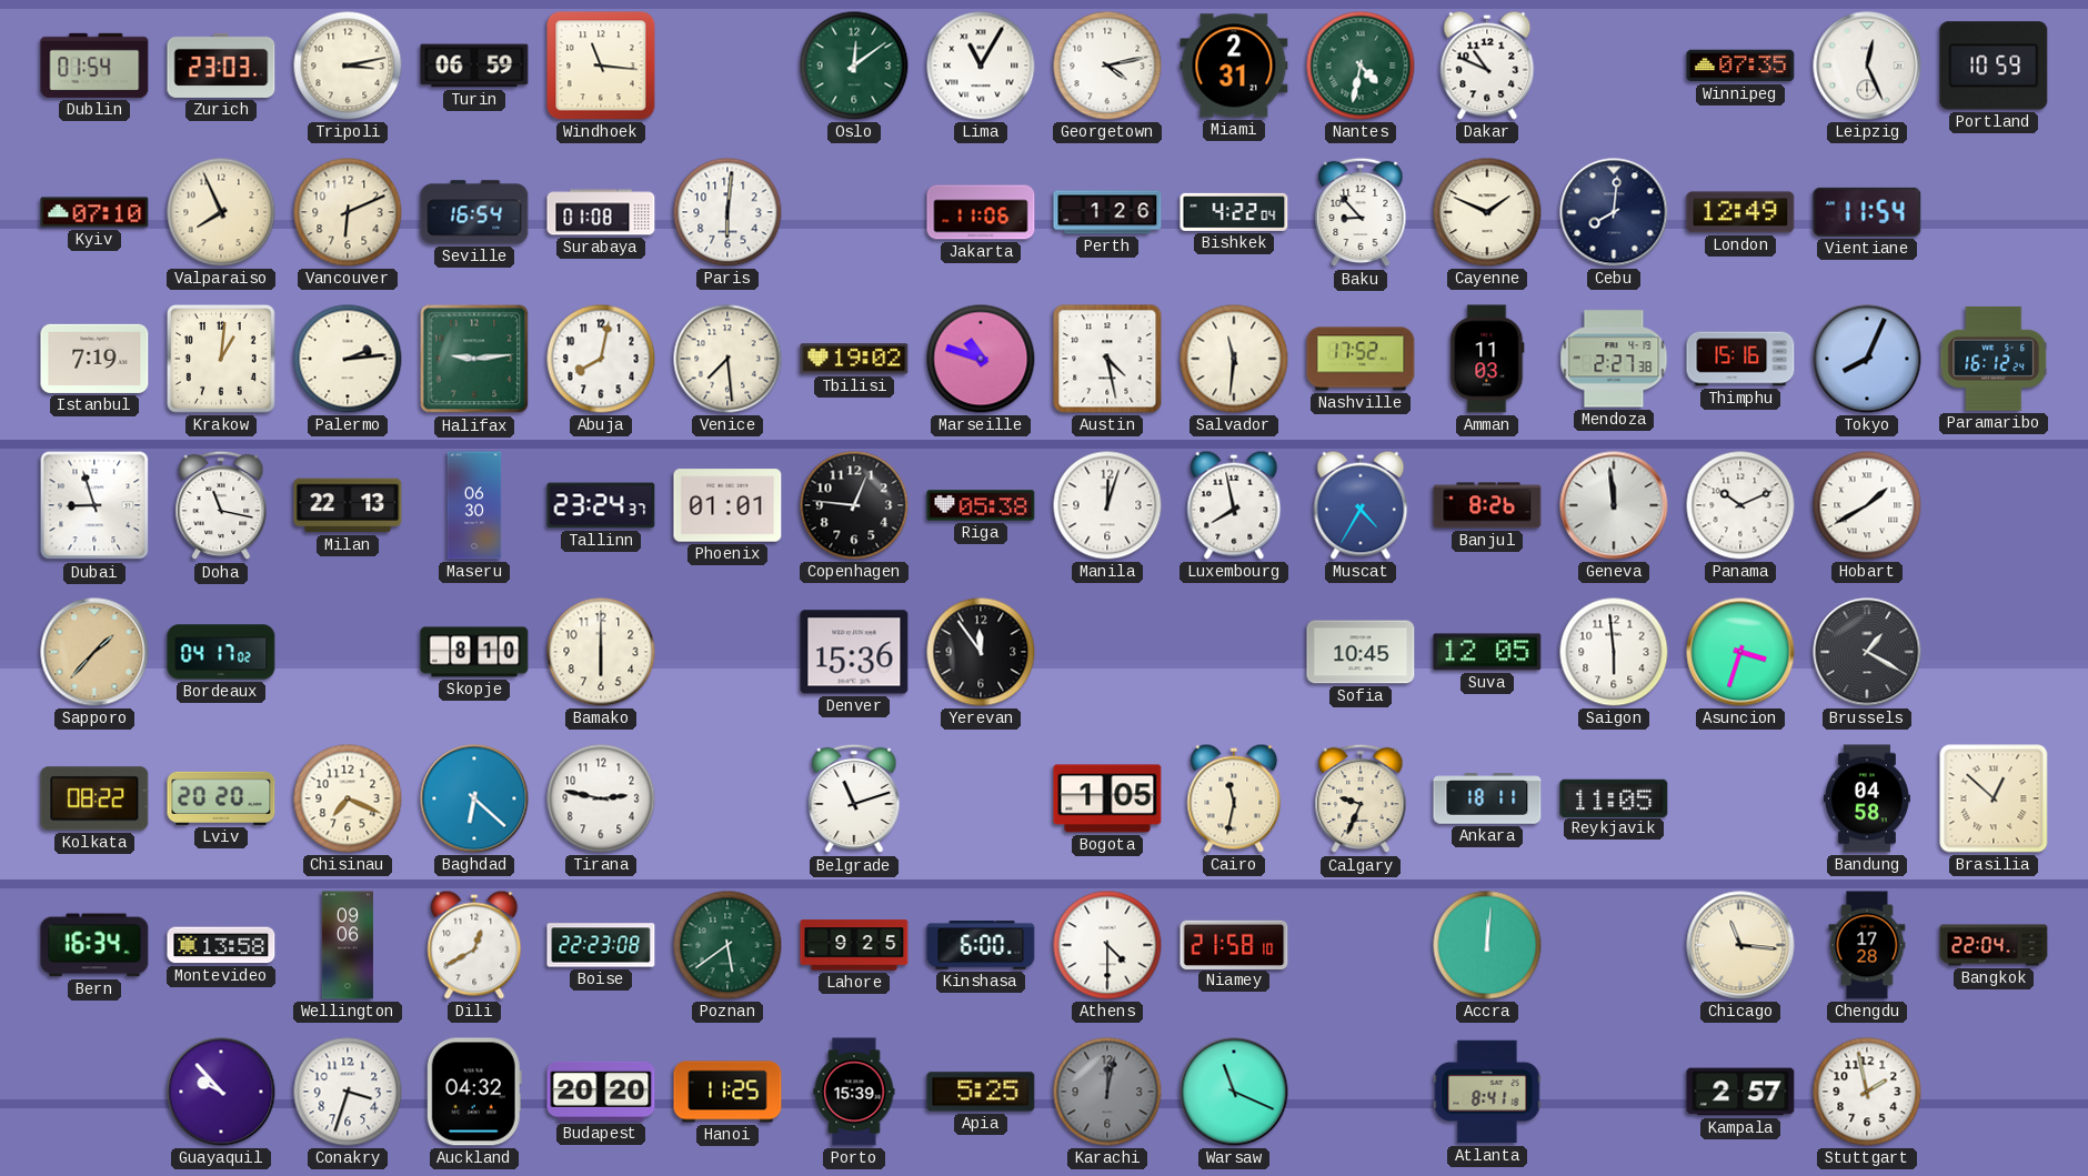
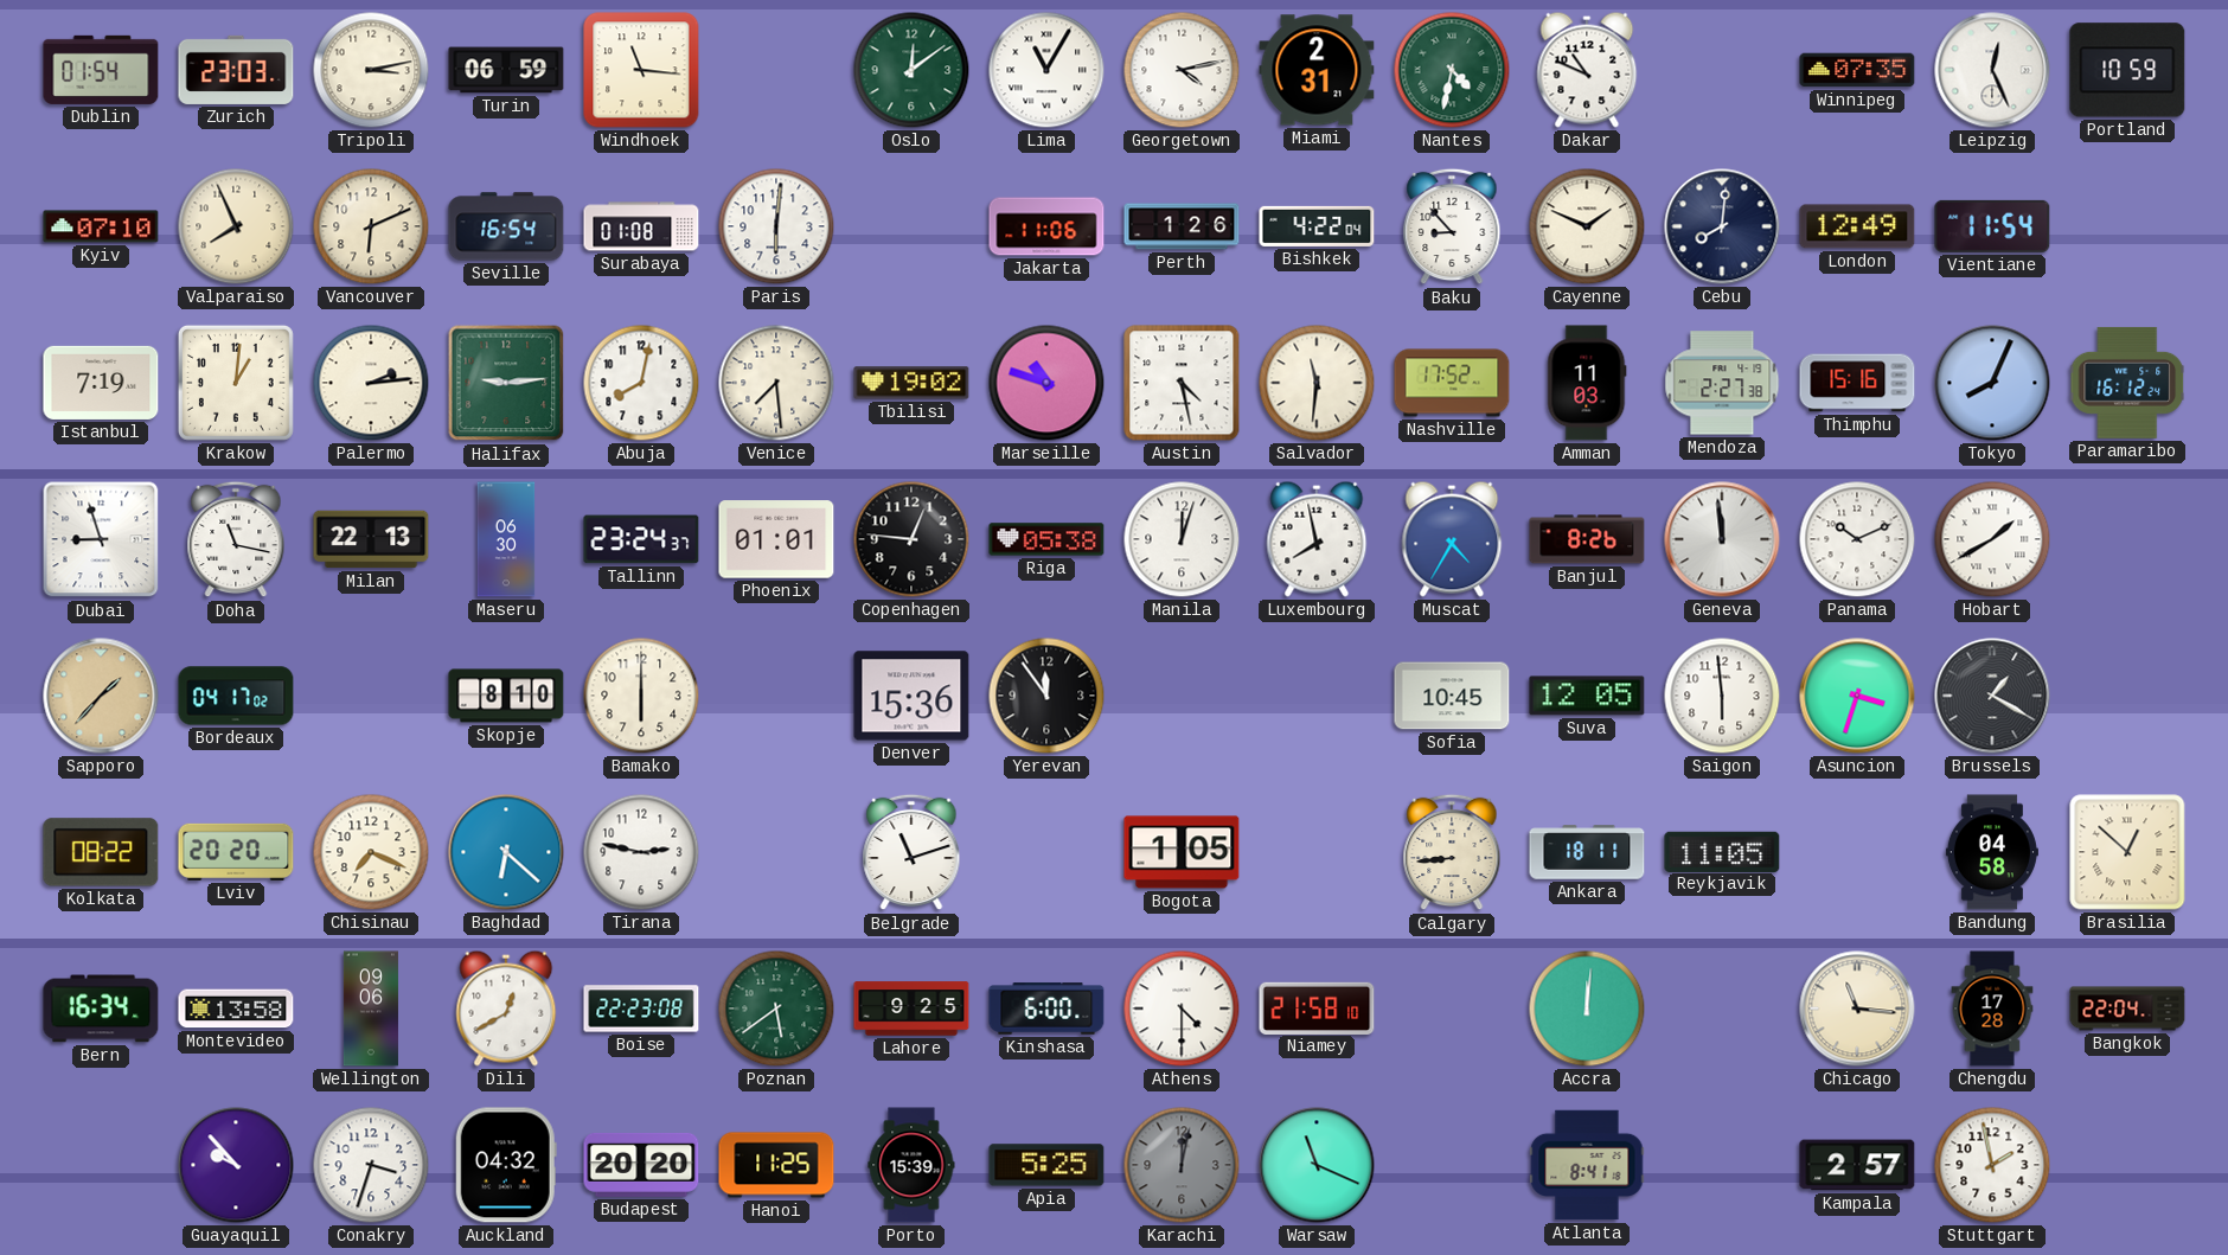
Cairo: 11:32 -> none
Calgary: 9:34 -> 8:44
